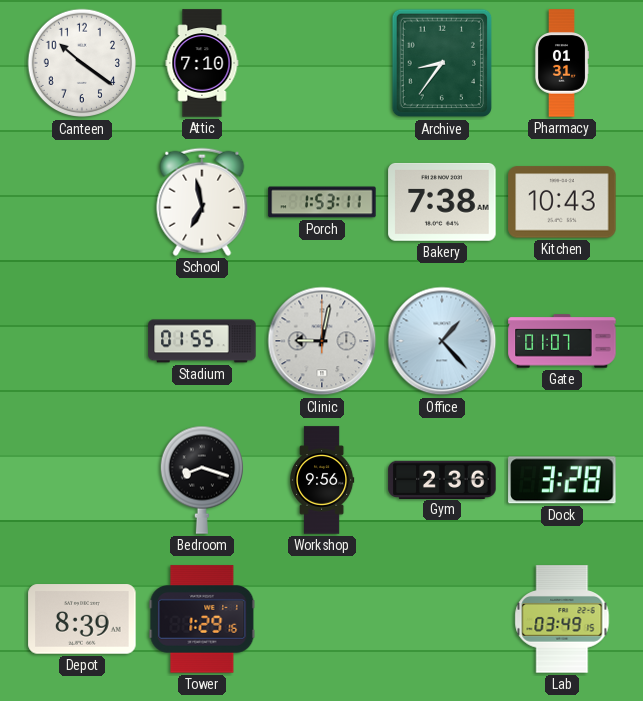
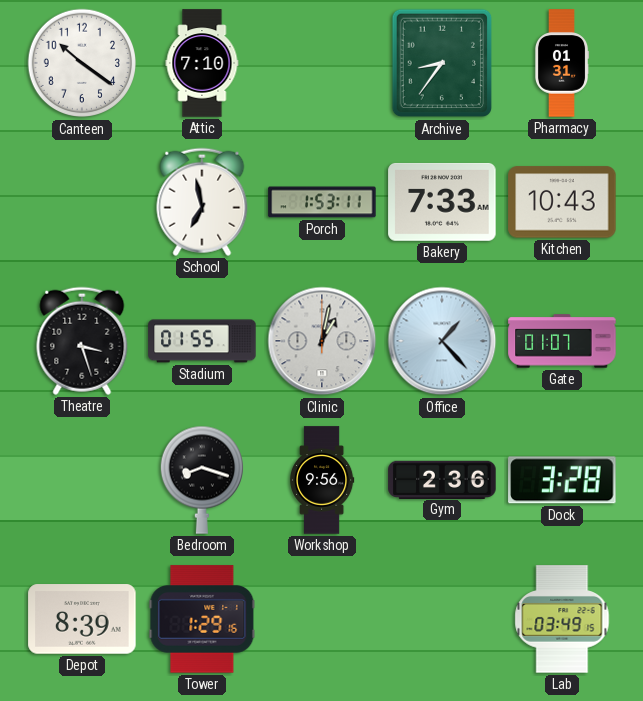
Bakery: 7:38 -> 7:33
Theatre: none -> 3:27
Clinic: 9:02 -> 1:02
